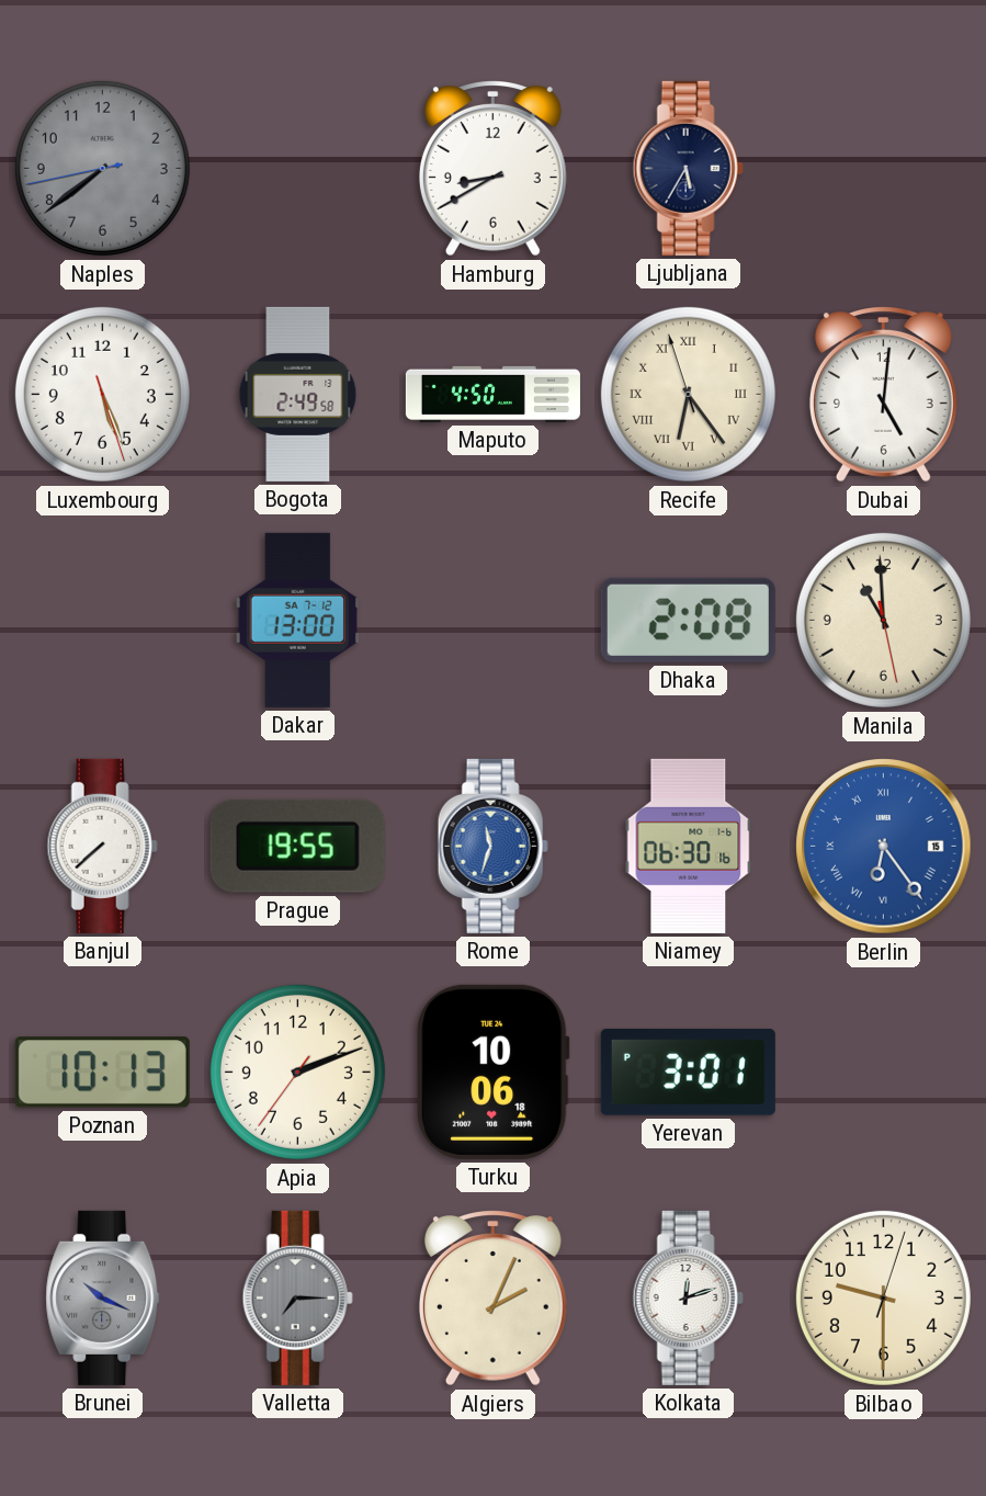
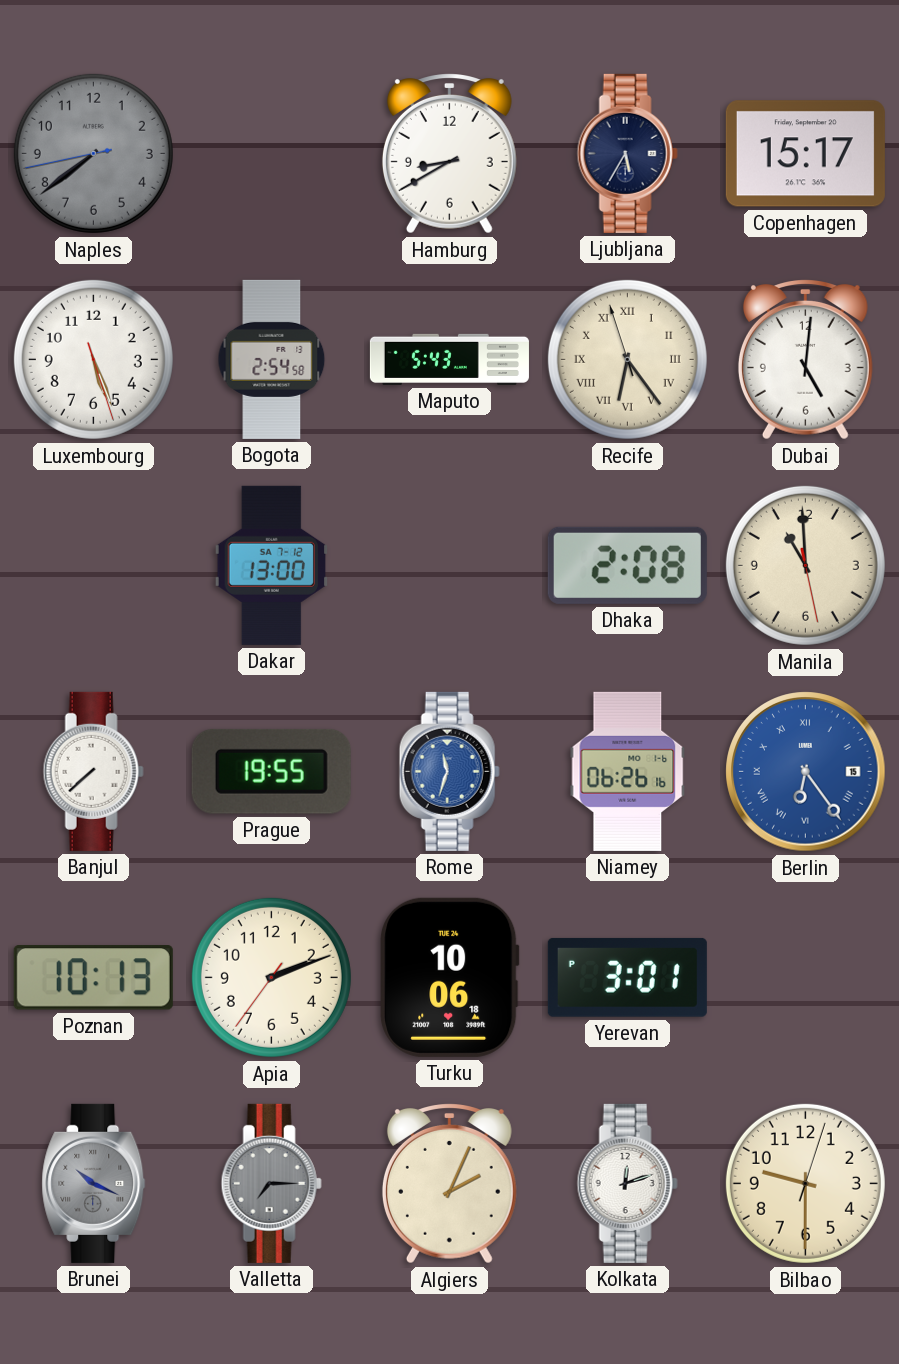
Copenhagen: none -> 15:17
Bogota: 2:49 -> 2:54
Maputo: 4:50 -> 5:43
Niamey: 06:30 -> 06:26
